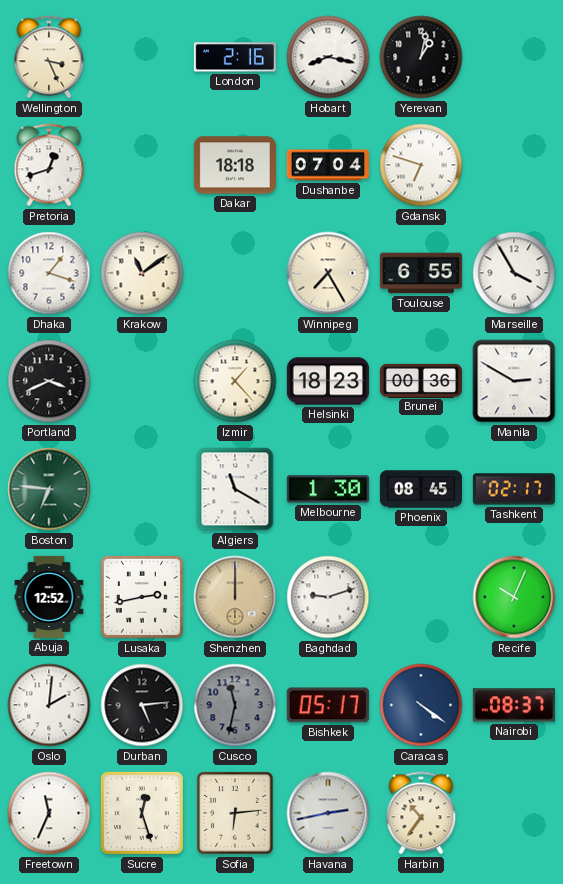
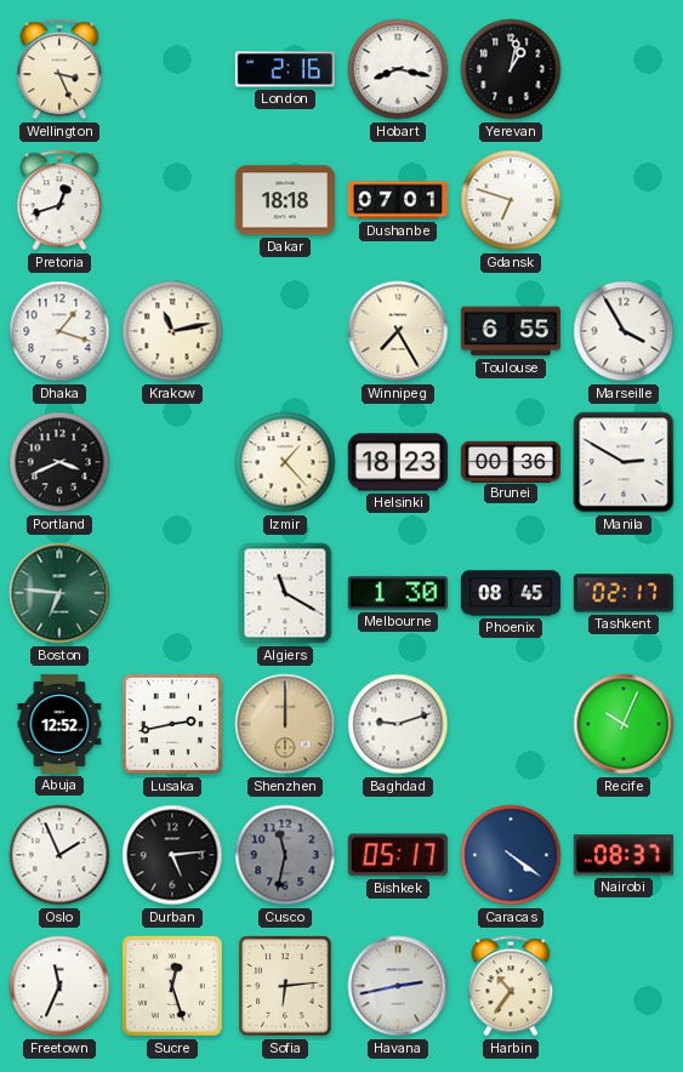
Dushanbe: 07:04 -> 07:01
Krakow: 11:09 -> 11:13
Oslo: 2:01 -> 1:56
